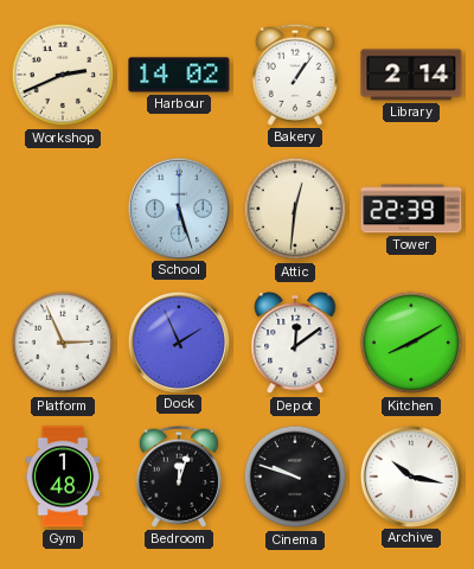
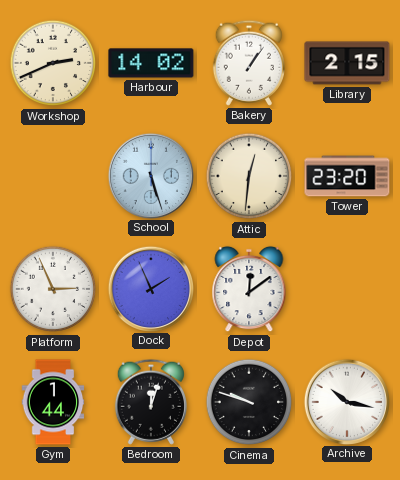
Library: 2:14 -> 2:15
Tower: 22:39 -> 23:20
Kitchen: 8:10 -> none
Gym: 1:48 -> 1:44
